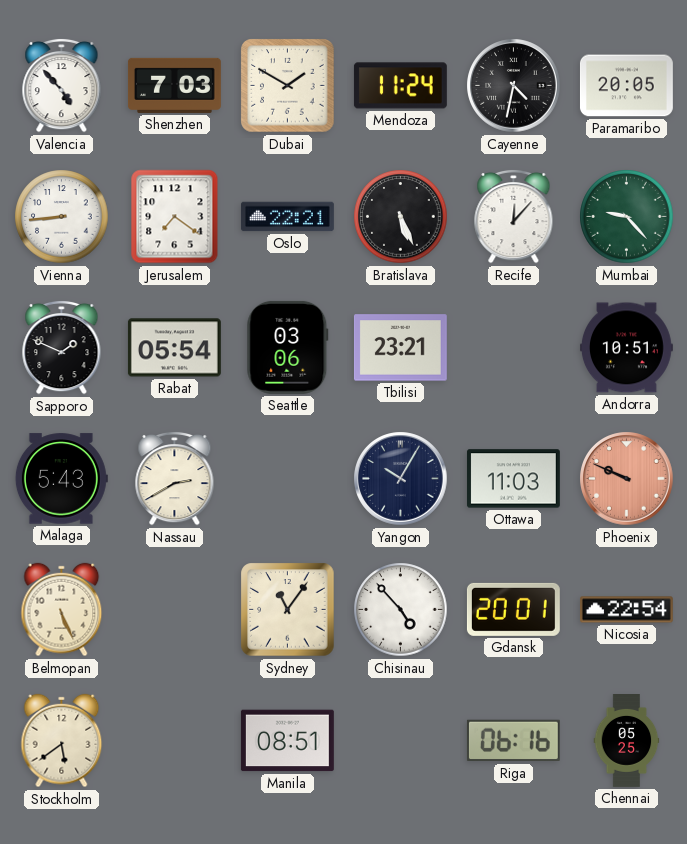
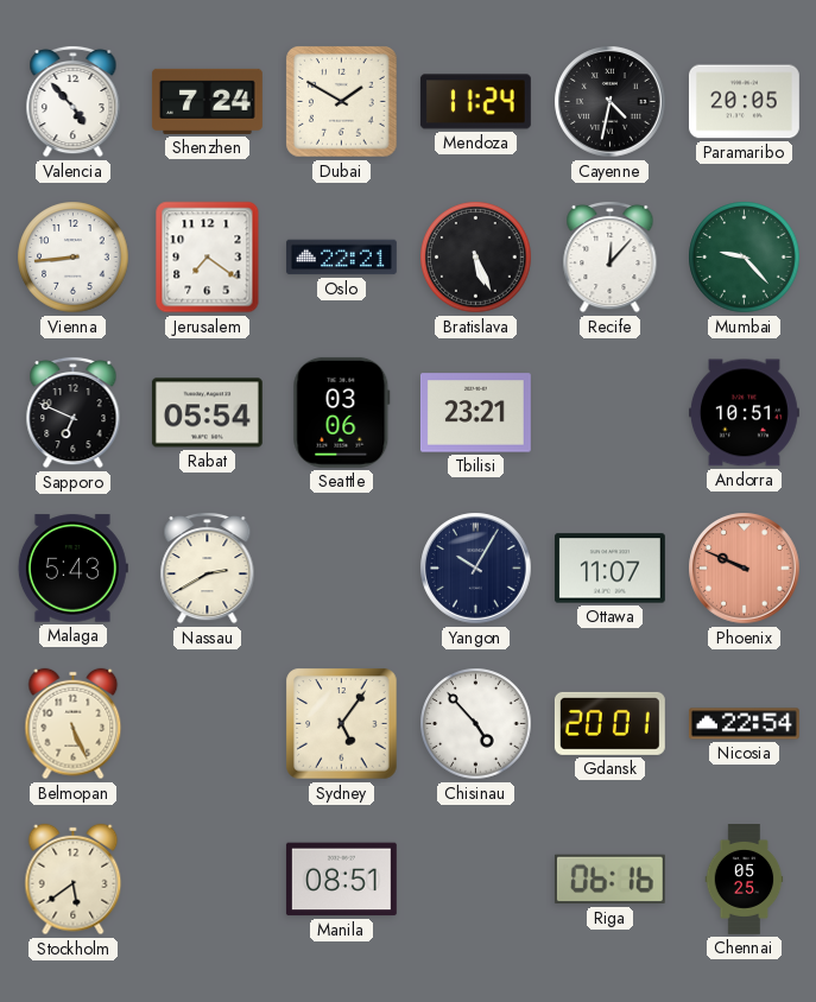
Shenzhen: 7:03 -> 7:24
Sapporo: 1:49 -> 6:49
Ottawa: 11:03 -> 11:07
Sydney: 11:06 -> 5:06
